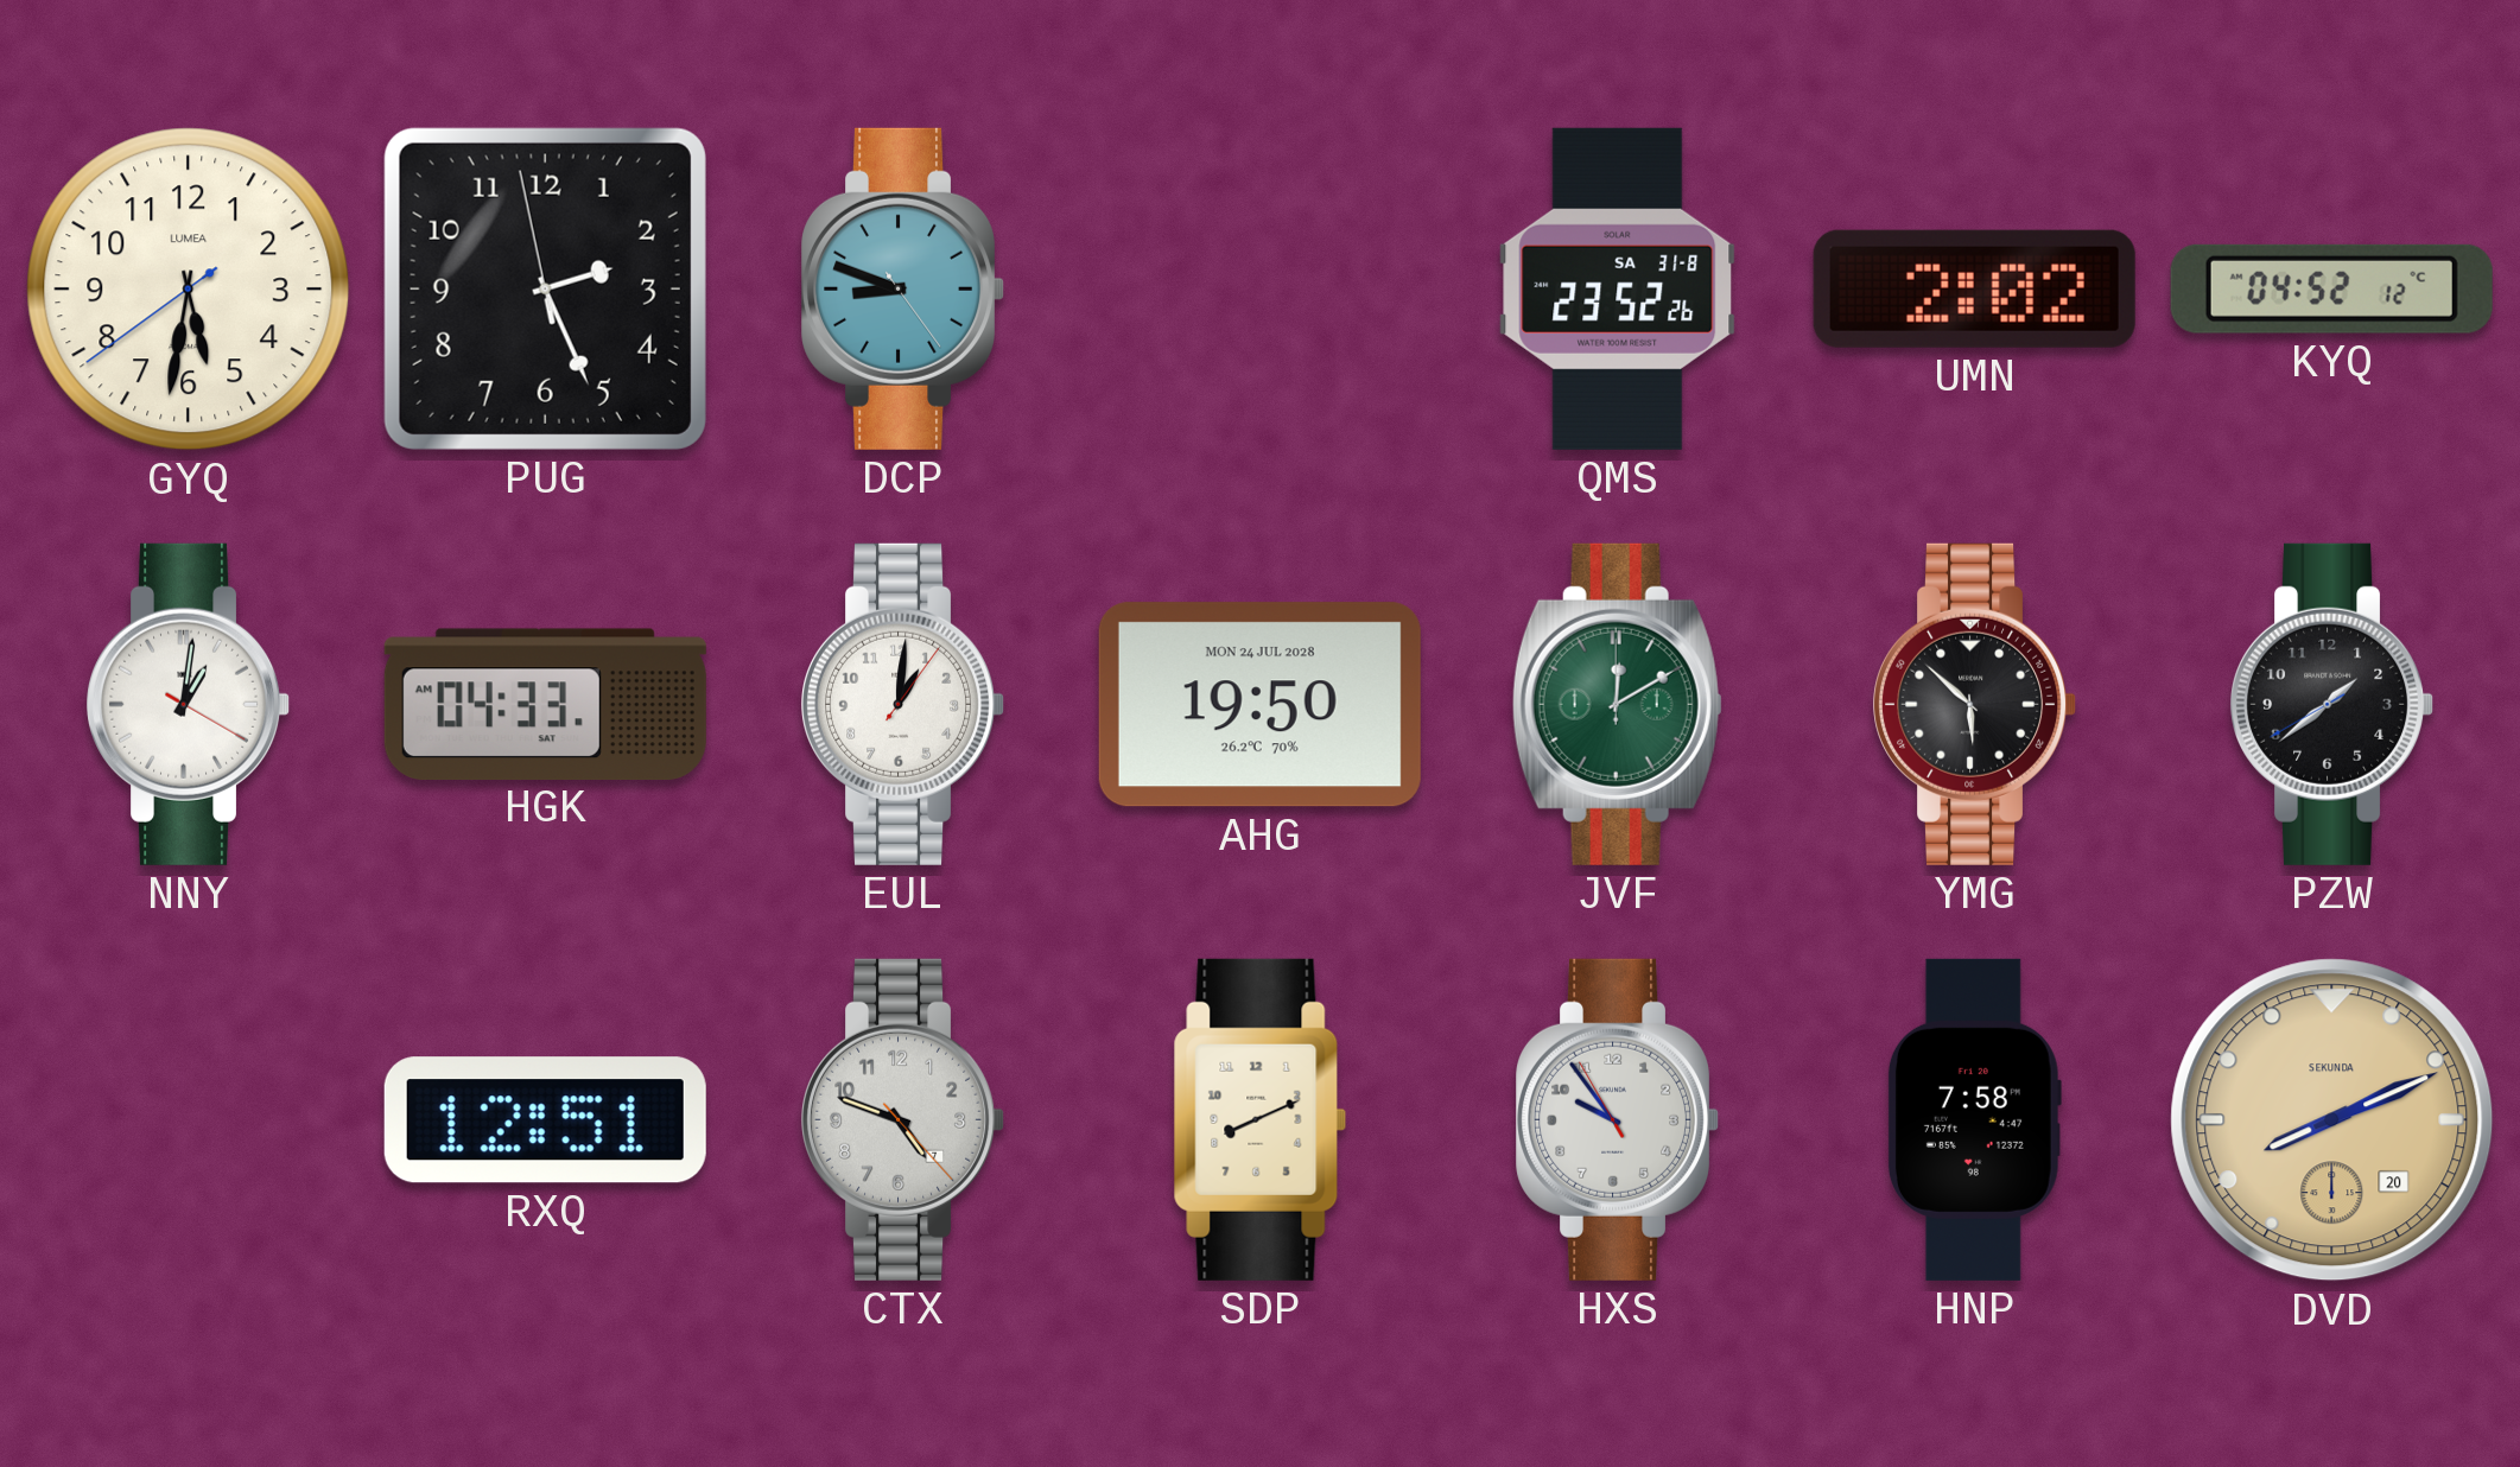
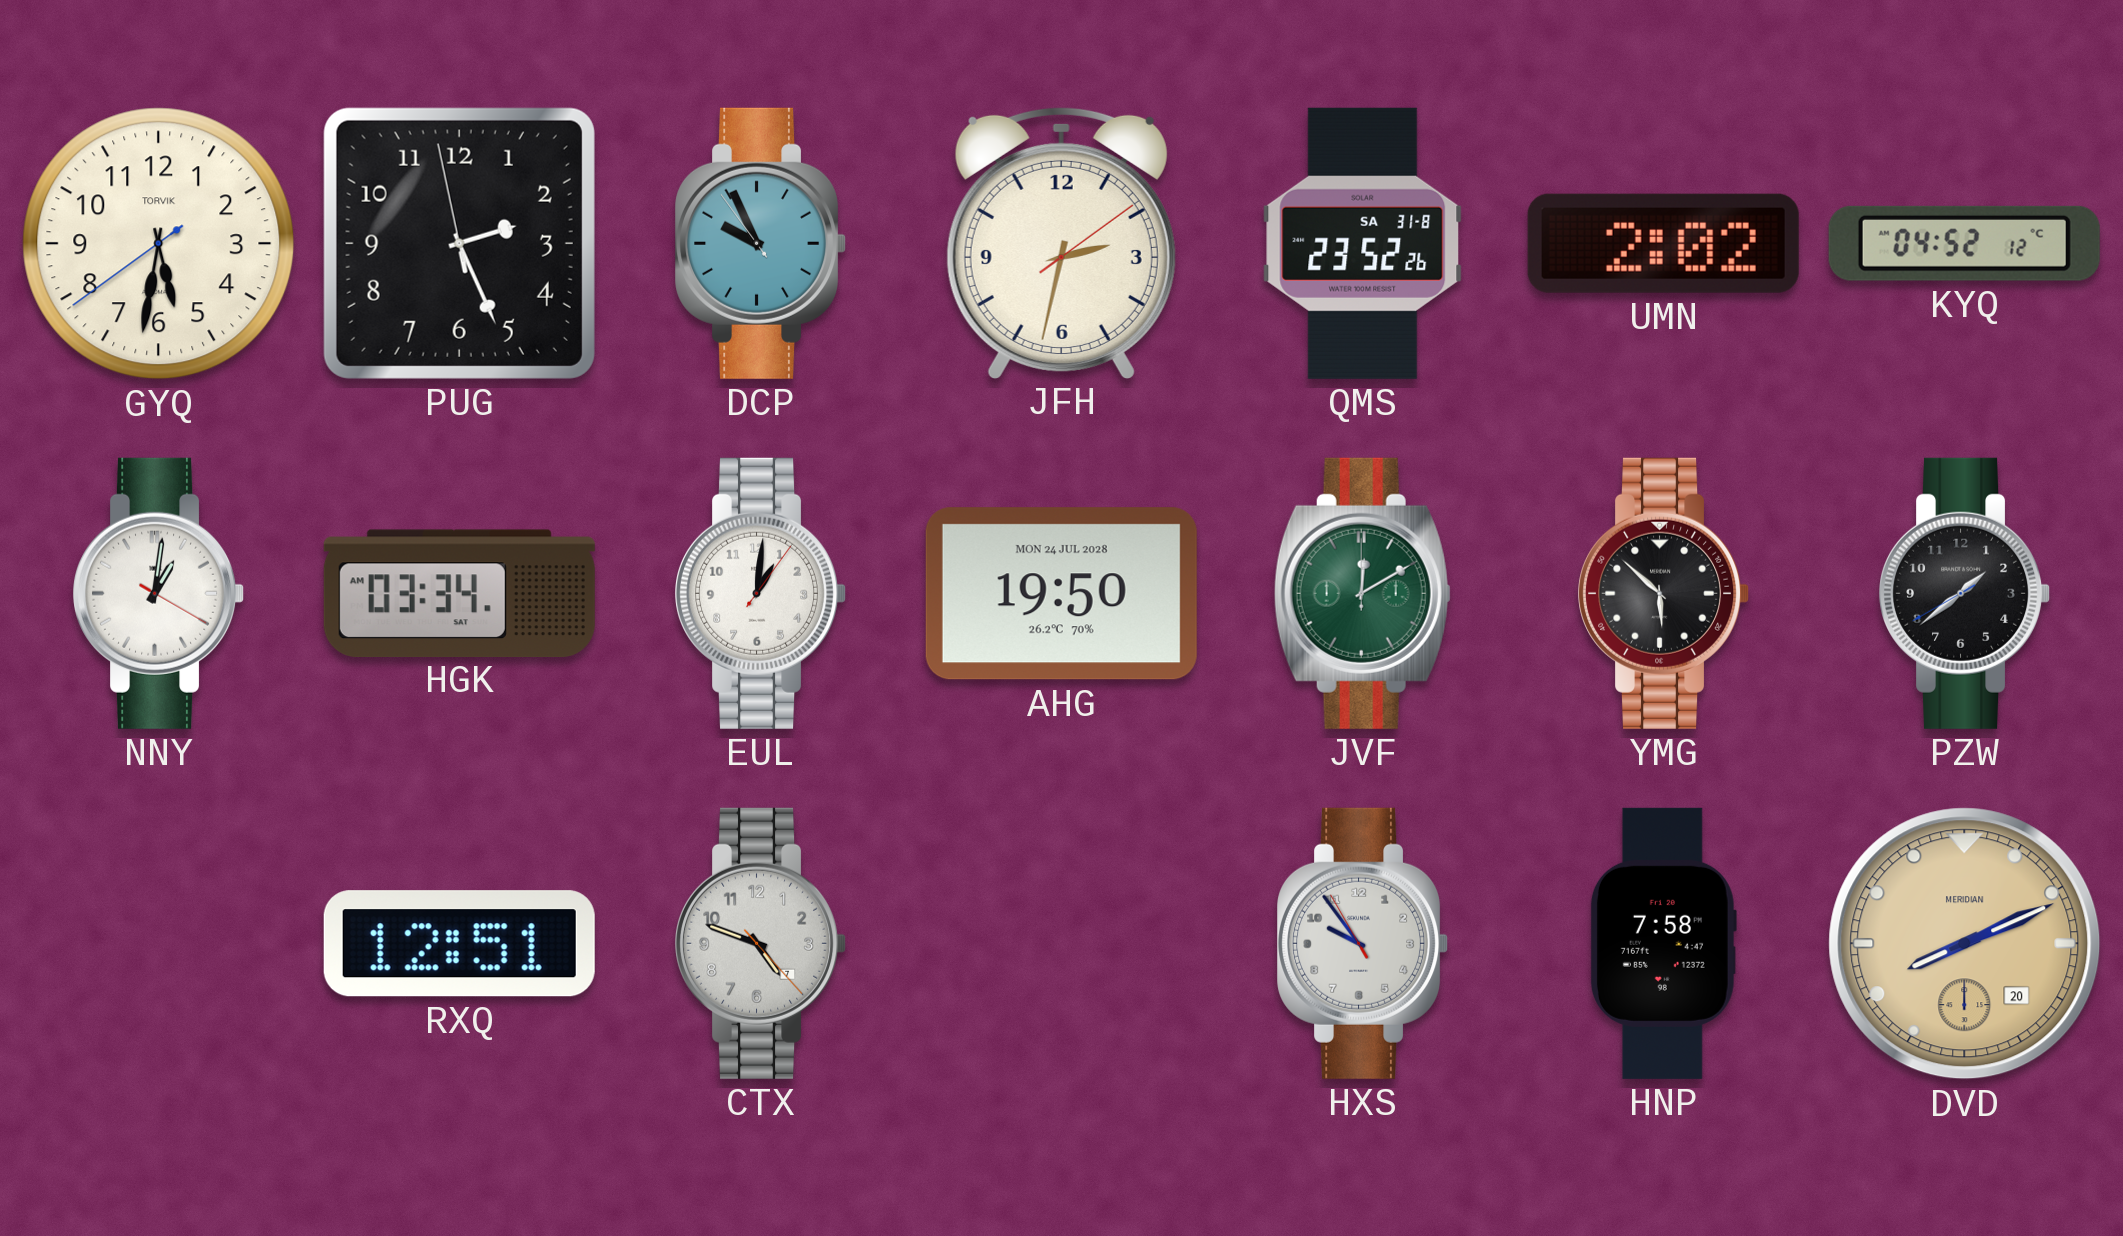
GYQ brand: LUMEA -> TORVIK
DCP: 8:48 -> 9:55
JFH: none -> 2:32
HGK: 04:33 -> 03:34
SDP: 8:11 -> none
DVD brand: SEKUNDA -> MERIDIAN
